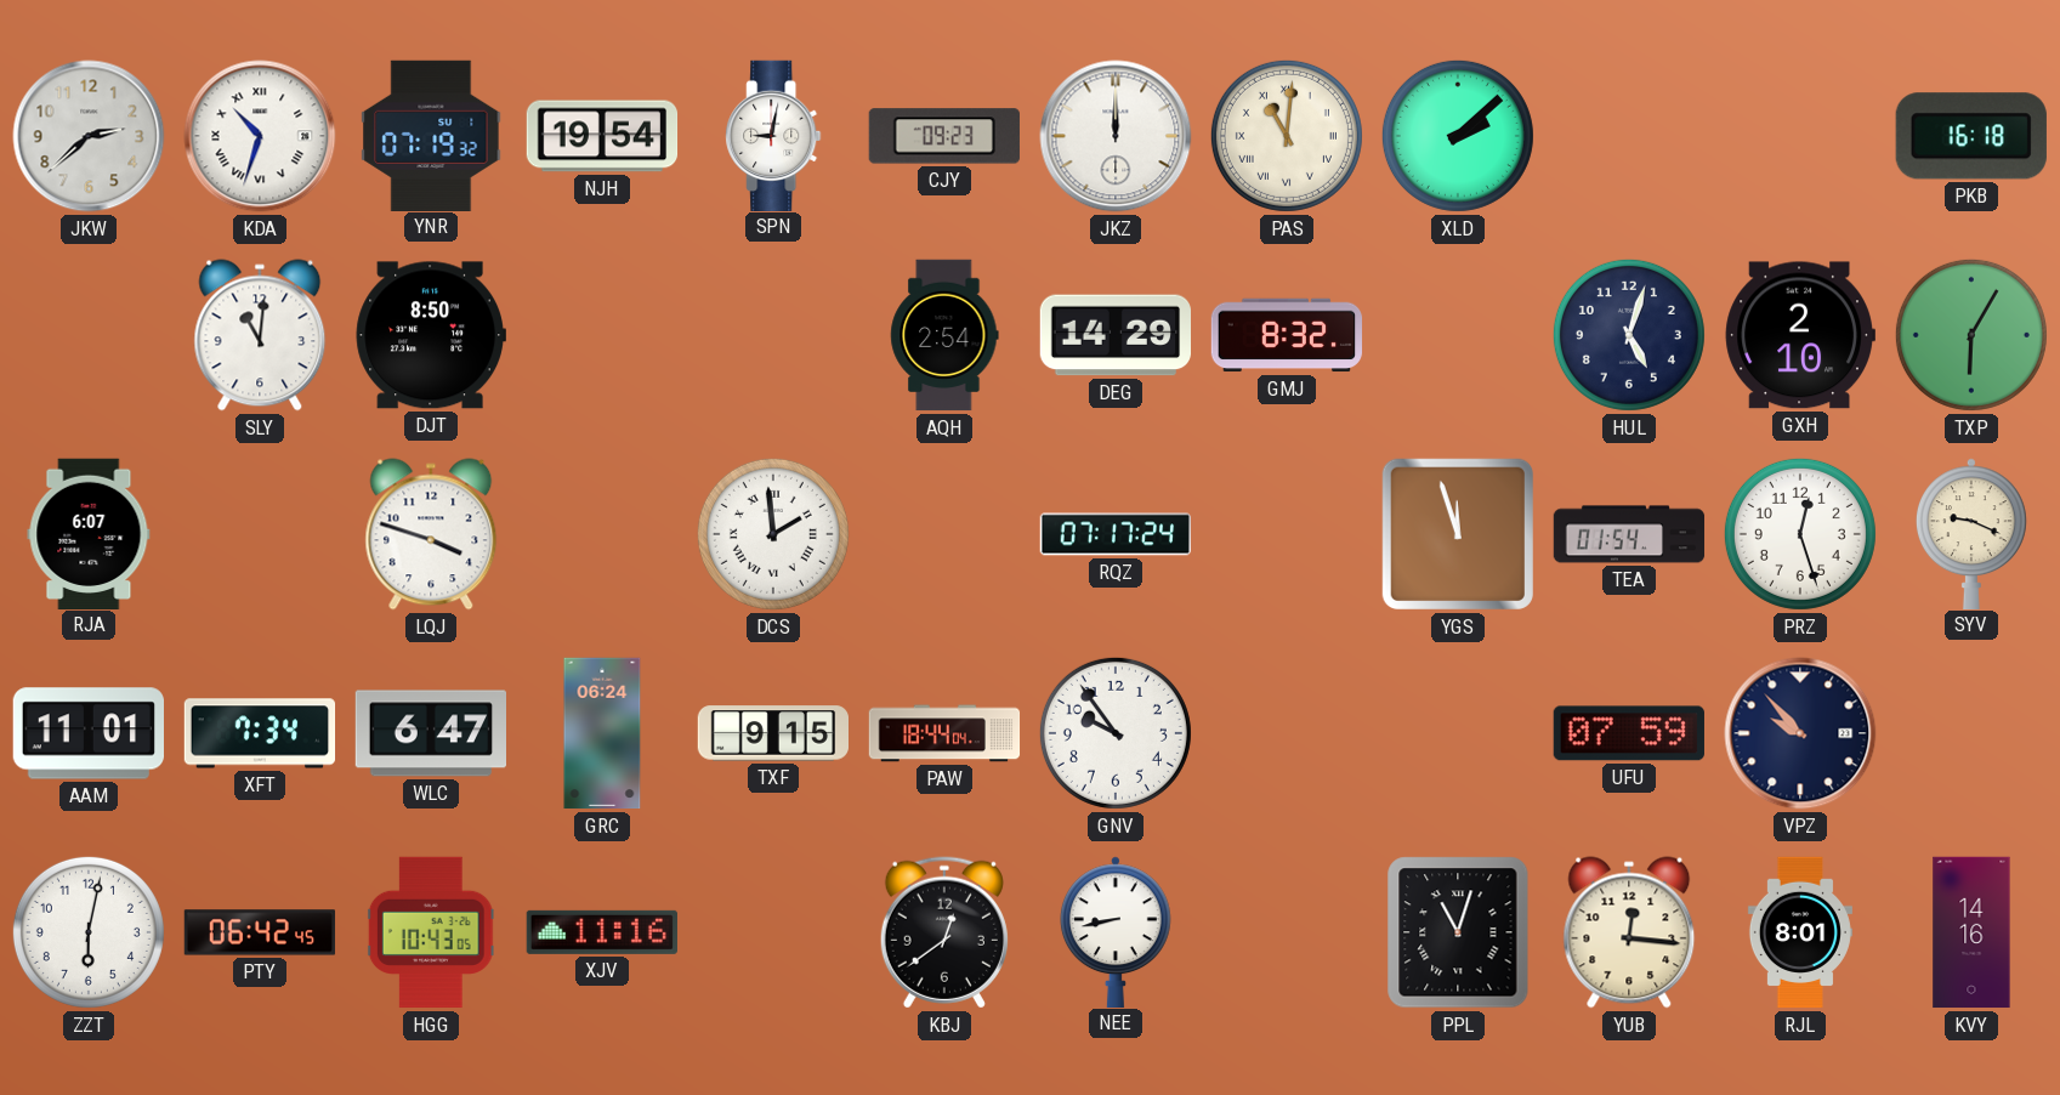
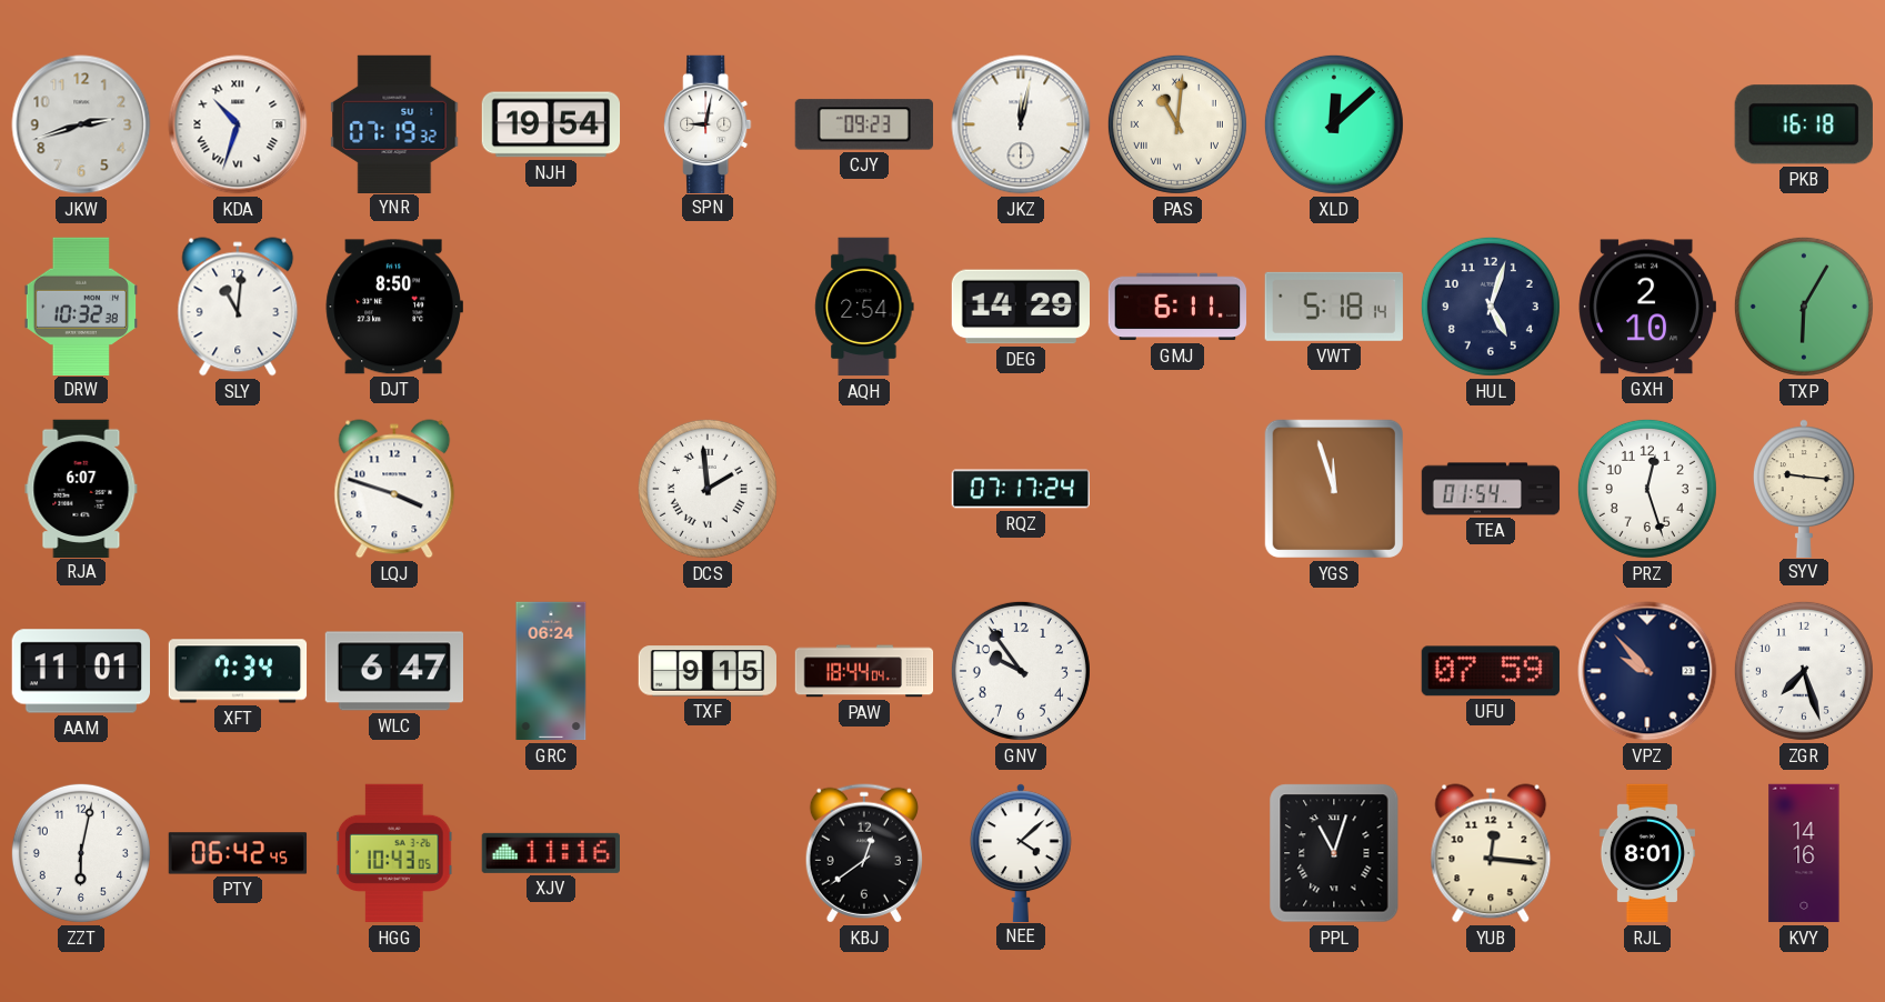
JKW: 2:38 -> 2:42
JKZ: 12:00 -> 12:02
XLD: 2:08 -> 12:08
DRW: none -> 10:32
GMJ: 8:32 -> 6:11
VWT: none -> 5:18
SYV: 9:19 -> 9:16
ZGR: none -> 7:27
NEE: 8:43 -> 4:08
